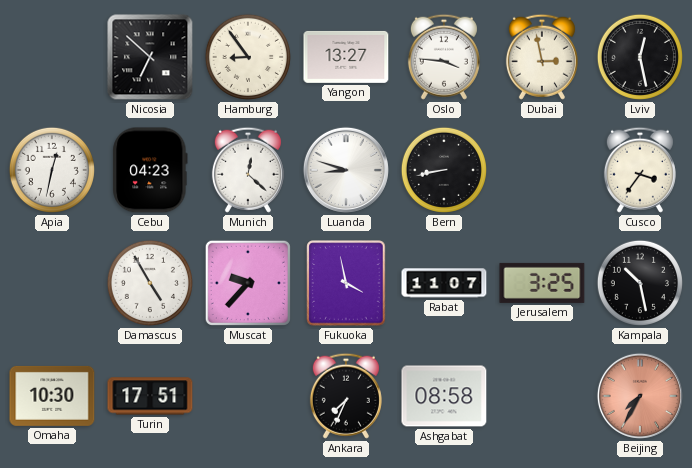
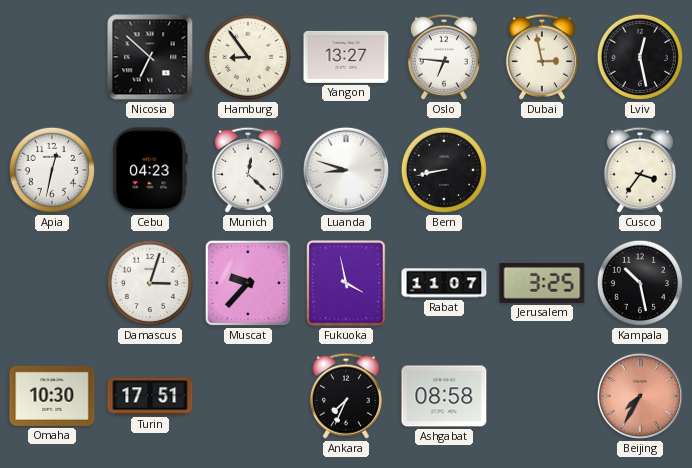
Oslo: 3:46 -> 6:46
Damascus: 4:55 -> 3:03
